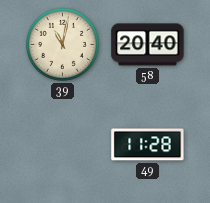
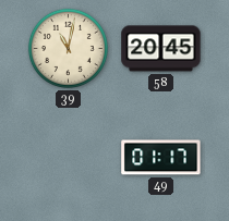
58: 20:40 -> 20:45
49: 11:28 -> 01:17
